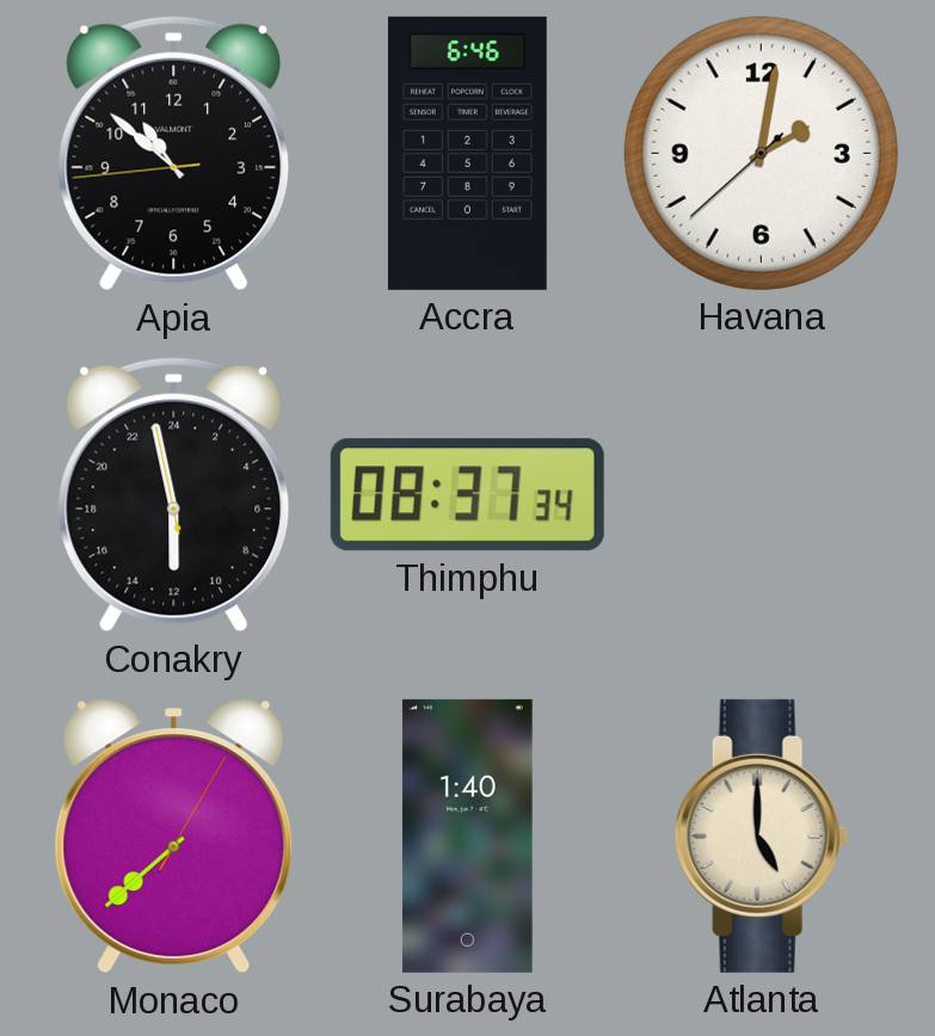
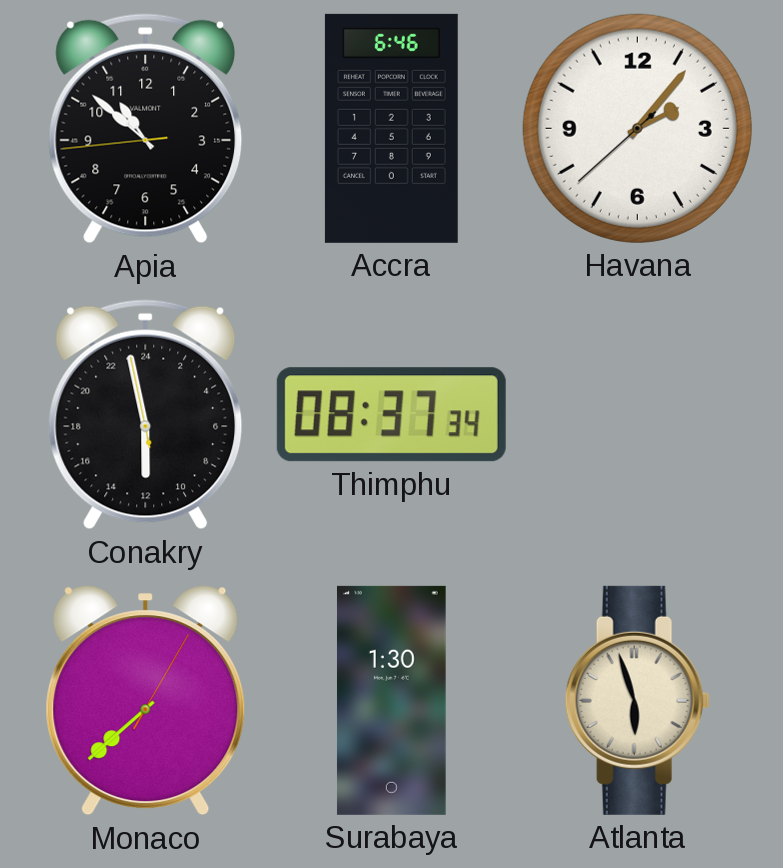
Havana: 2:01 -> 2:06
Surabaya: 1:40 -> 1:30
Atlanta: 5:00 -> 5:57
